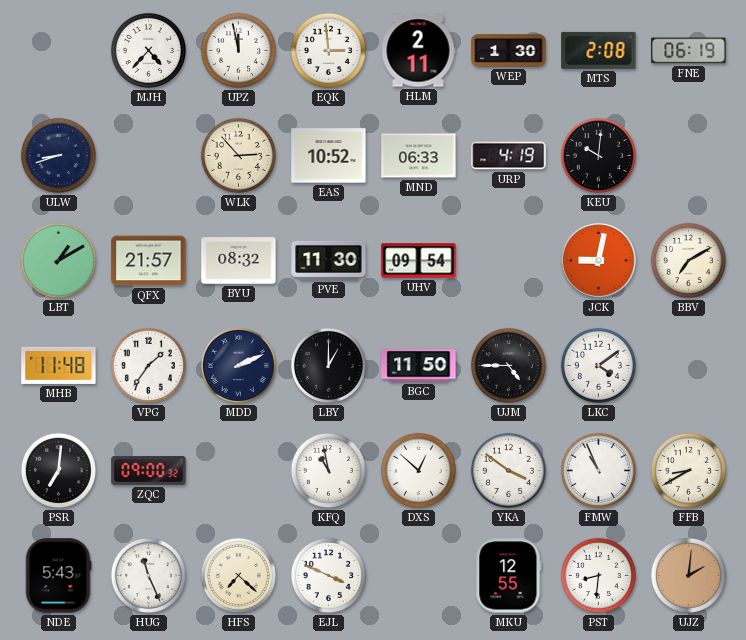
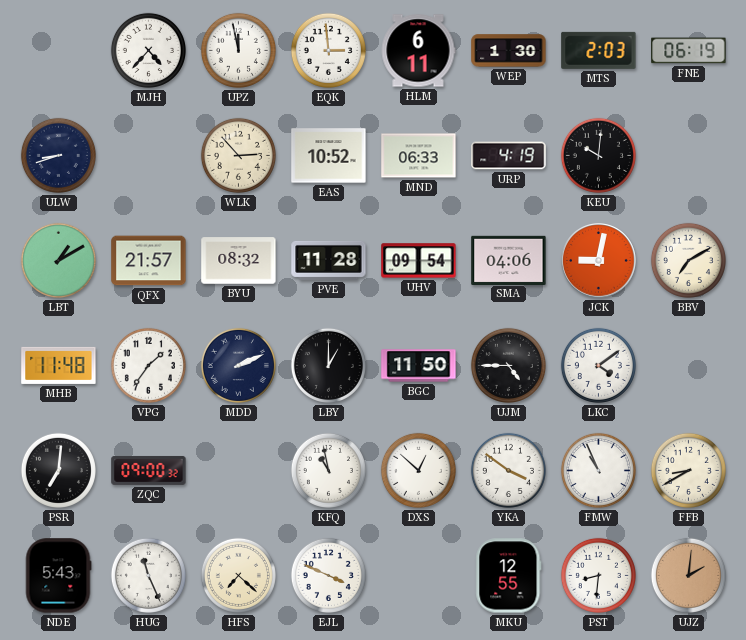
HLM: 2:11 -> 6:11
MTS: 2:08 -> 2:03
PVE: 11:30 -> 11:28
SMA: none -> 04:06
